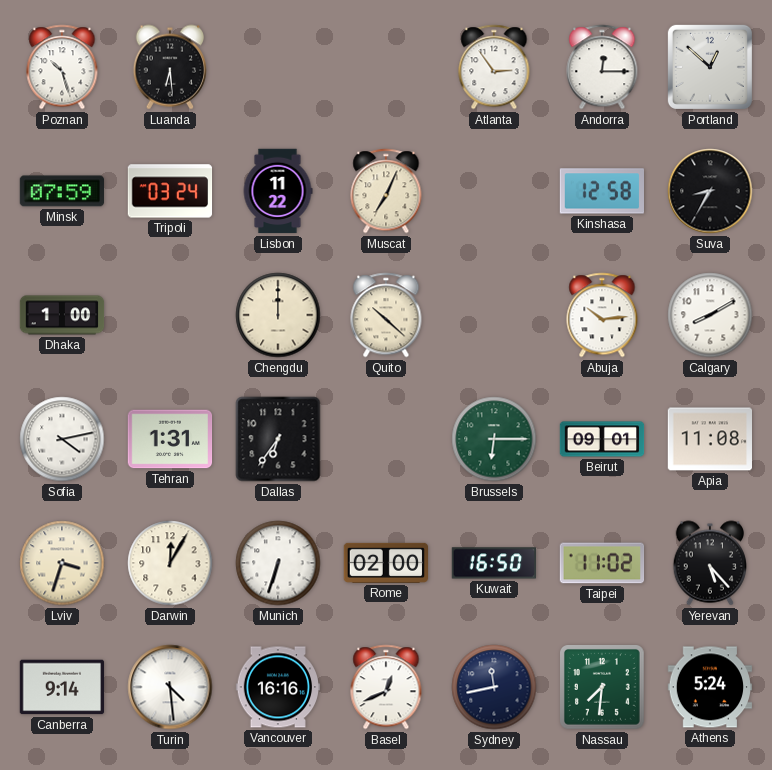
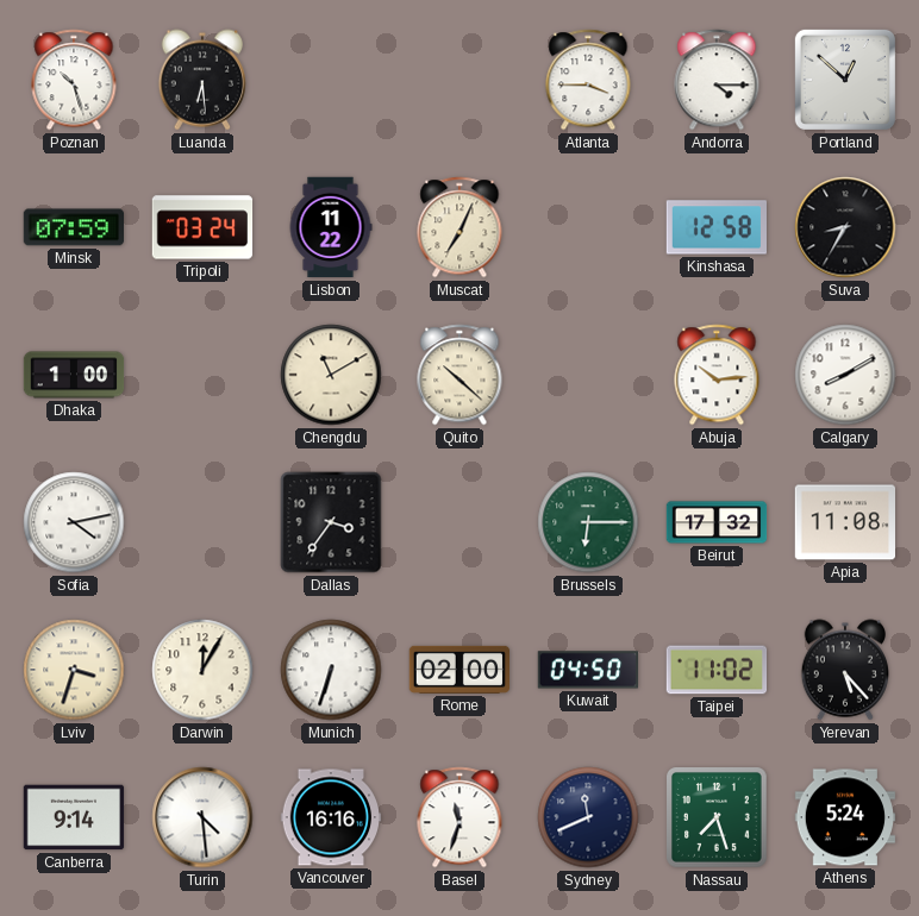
Atlanta: 2:54 -> 3:45
Andorra: 12:15 -> 4:15
Chengdu: 12:00 -> 11:10
Tehran: 1:31 -> none
Dallas: 6:36 -> 3:36
Beirut: 09:01 -> 17:32
Kuwait: 16:50 -> 04:50
Basel: 12:41 -> 11:33
Sydney: 11:43 -> 11:41
Nassau: 7:31 -> 7:27
